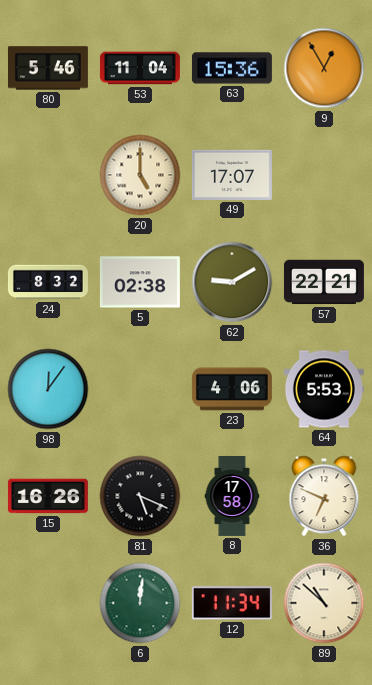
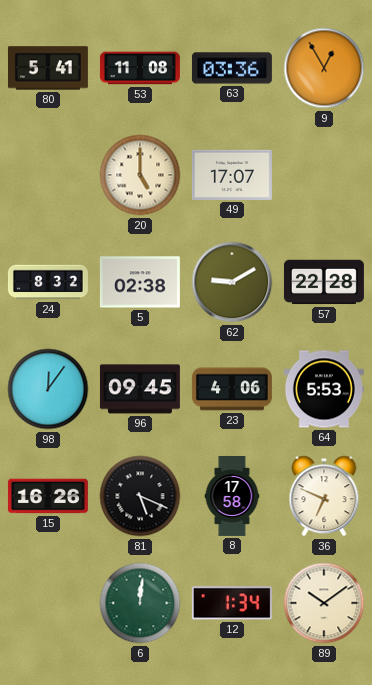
80: 5:46 -> 5:41
53: 11:04 -> 11:08
63: 15:36 -> 03:36
57: 22:21 -> 22:28
96: none -> 09:45
12: 11:34 -> 1:34
89: 10:52 -> 10:09
